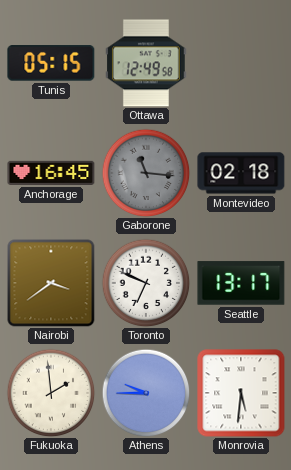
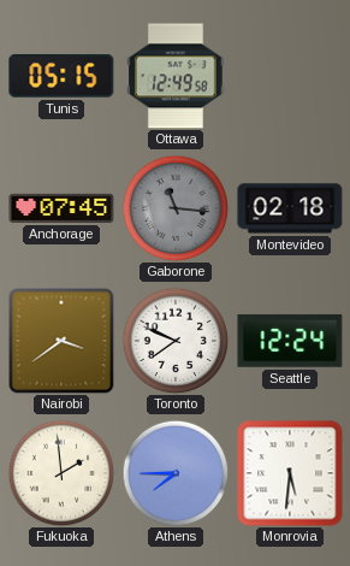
Anchorage: 16:45 -> 07:45
Toronto: 6:49 -> 7:49
Seattle: 13:17 -> 12:24
Athens: 9:45 -> 7:45
